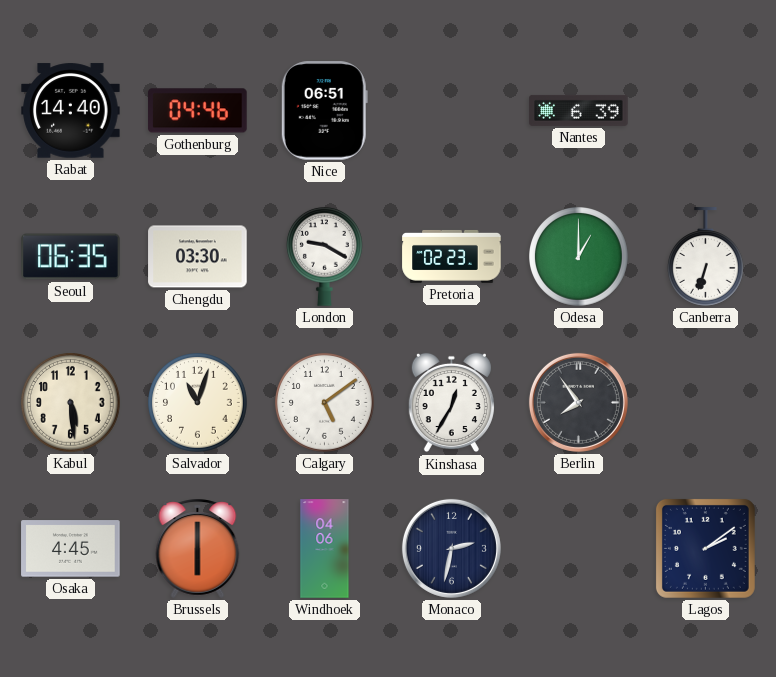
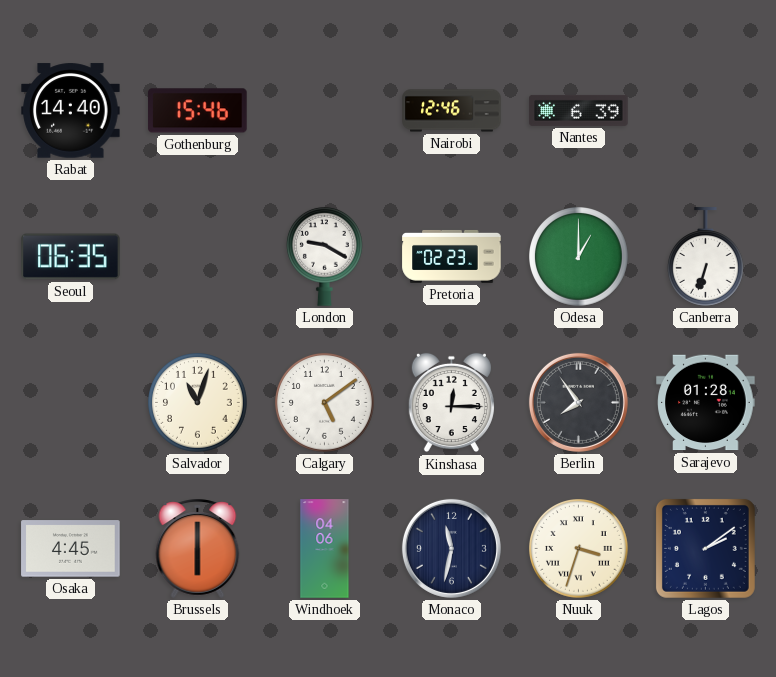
Gothenburg: 04:46 -> 15:46
Nice: 06:51 -> none
Nairobi: none -> 12:46
Chengdu: 03:30 -> none
Kabul: 5:29 -> none
Kinshasa: 12:35 -> 12:15
Sarajevo: none -> 01:28
Monaco: 2:32 -> 11:32
Nuuk: none -> 3:33
